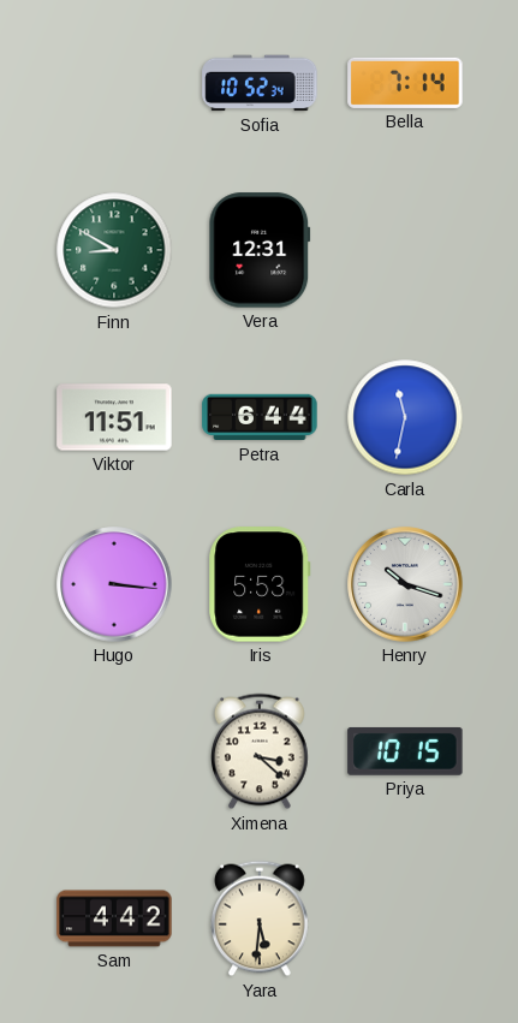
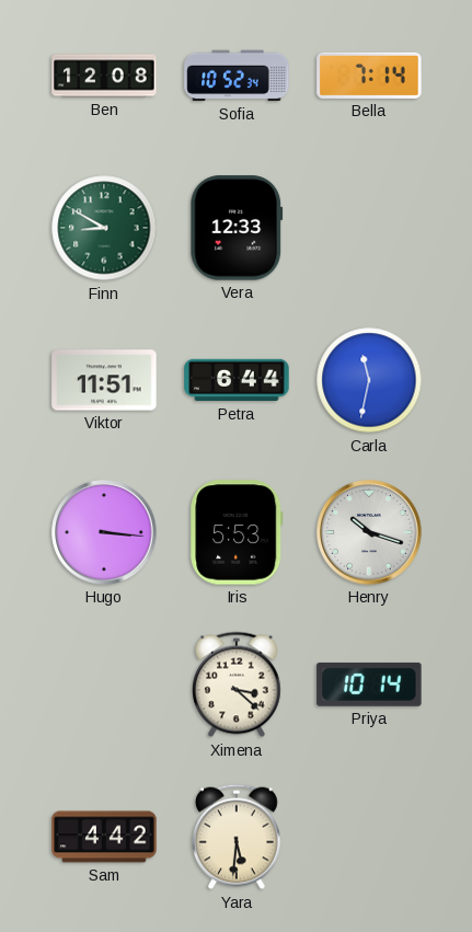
Ben: none -> 12:08
Vera: 12:31 -> 12:33
Priya: 10:15 -> 10:14
